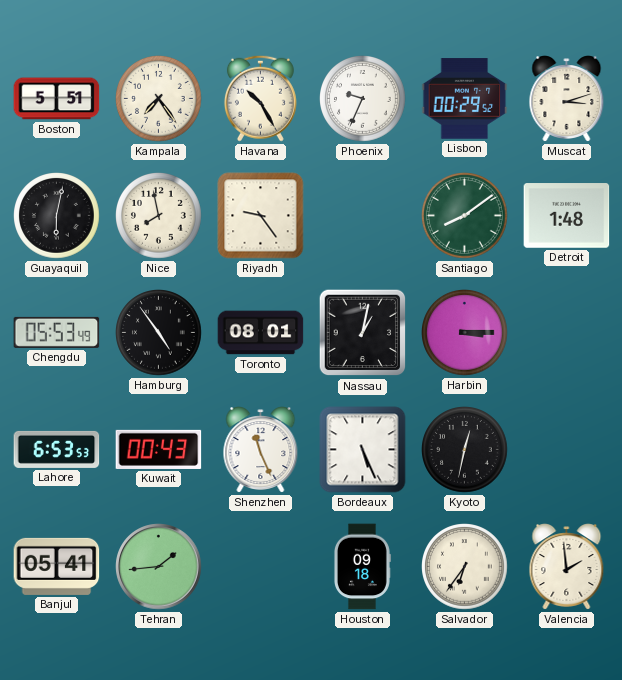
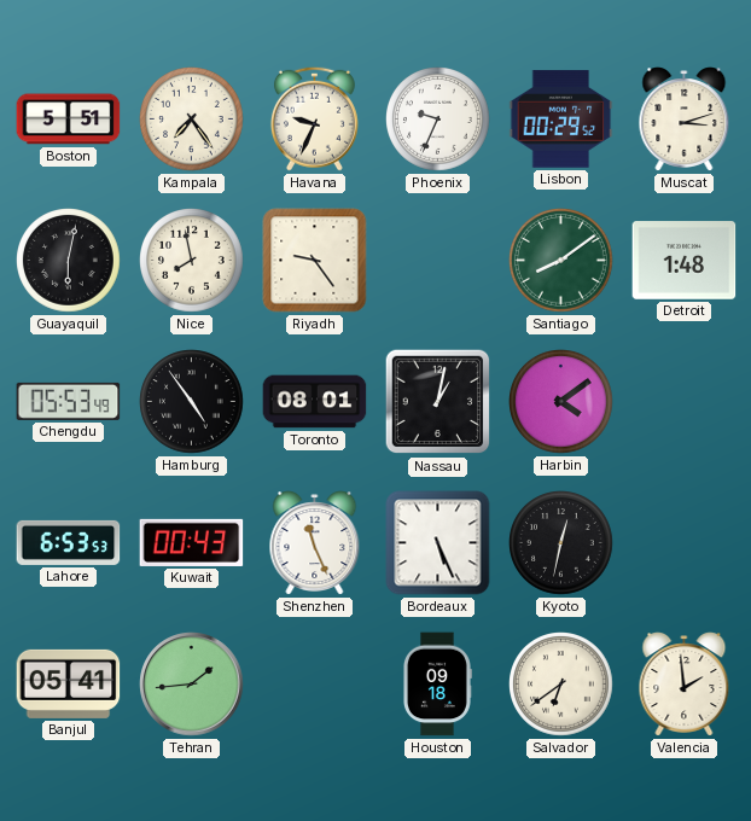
Havana: 10:25 -> 9:34
Harbin: 3:15 -> 4:09
Salvador: 6:36 -> 6:39
